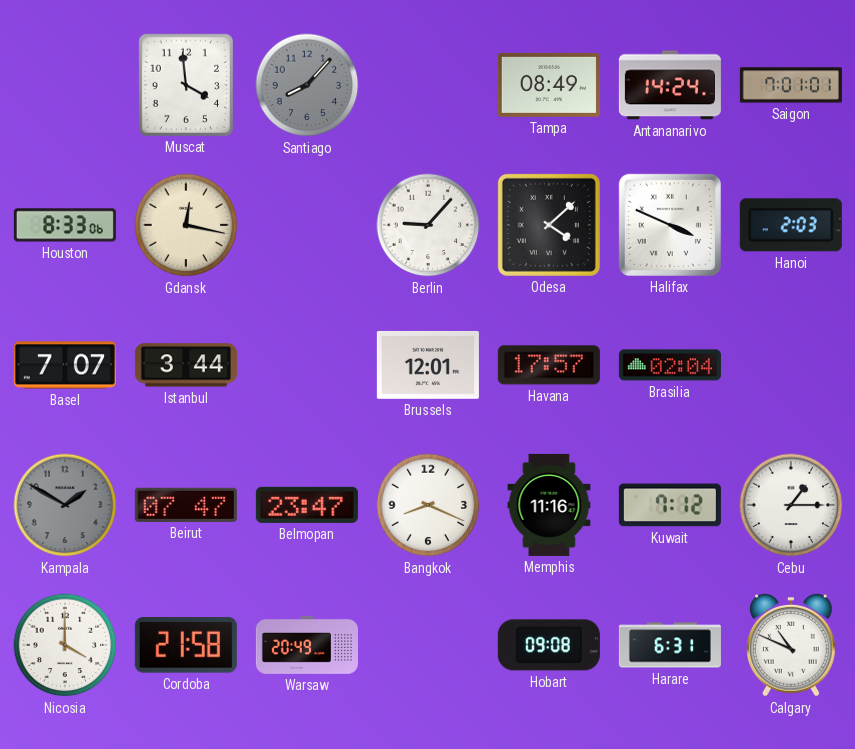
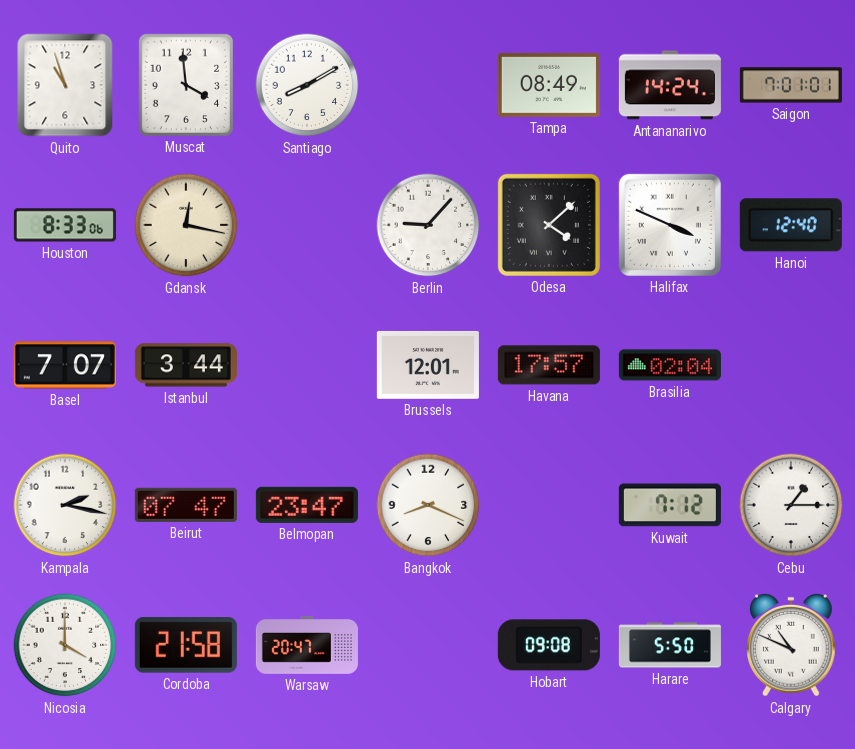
Quito: none -> 10:57
Santiago: 8:07 -> 8:10
Santiago dial: grey -> white
Hanoi: 2:03 -> 12:40
Kampala: 1:50 -> 2:17
Kampala dial: grey -> white
Memphis: 11:16 -> none
Warsaw: 20:49 -> 20:47
Harare: 6:31 -> 5:50
